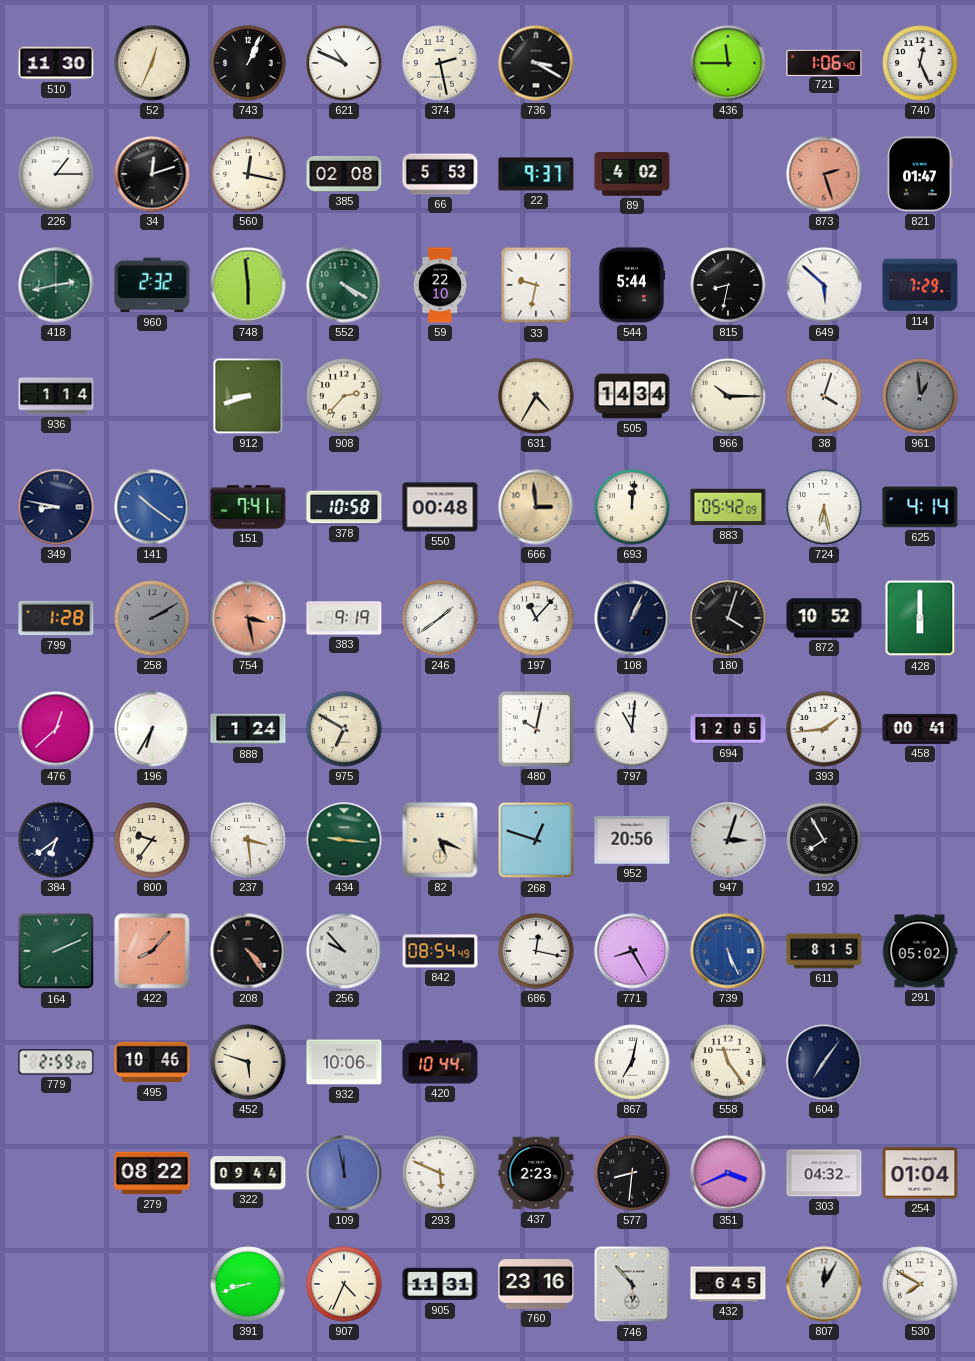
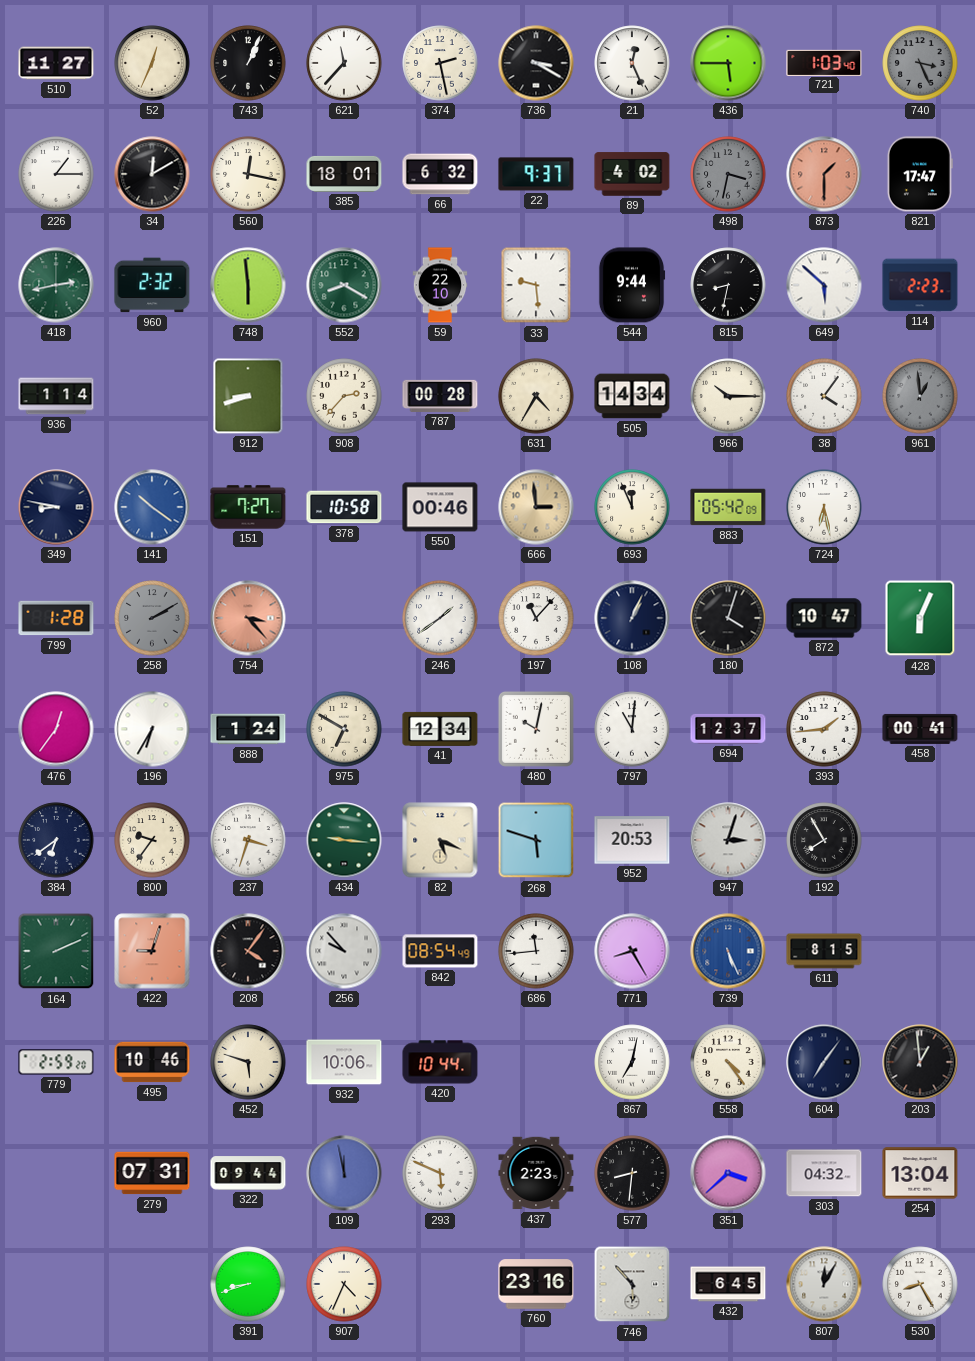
510: 11:30 -> 11:27
621: 10:49 -> 11:37
21: none -> 12:26
436: 11:45 -> 5:45
721: 1:06 -> 1:03
740: 12:26 -> 3:26
740 dial: white -> grey
34: 12:12 -> 12:10
385: 02:08 -> 18:01
66: 5:53 -> 6:32
498: none -> 3:32
873: 2:27 -> 1:30
821: 01:47 -> 17:47
552: 4:20 -> 8:20
33: 9:32 -> 9:29
544: 5:44 -> 9:44
114: 7:29 -> 2:23
787: none -> 00:28
38: 4:03 -> 4:06
151: 7:41 -> 7:27
550: 00:48 -> 00:46
693: 12:01 -> 11:56
625: 4:14 -> none
754: 3:28 -> 3:23
383: 9:19 -> none
872: 10:52 -> 10:47
428: 6:00 -> 6:04
476: 12:38 -> 12:36
41: none -> 12:34
694: 12:05 -> 12:37
237: 3:29 -> 3:33
268: 12:48 -> 5:48
952: 20:56 -> 20:53
422: 8:07 -> 9:03
208: 4:24 -> 4:06
686: 12:17 -> 11:44
291: 05:02 -> none
558: 11:24 -> 4:24
203: none -> 12:59
279: 08:22 -> 07:31
351: 3:41 -> 3:38
254: 01:04 -> 13:04
905: 11:31 -> none
530: 7:50 -> 8:25
